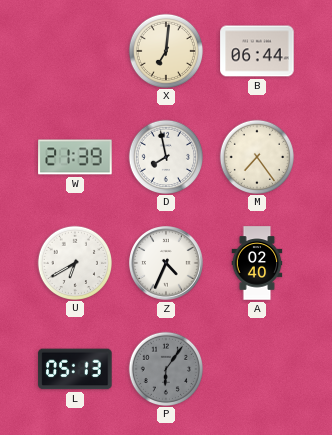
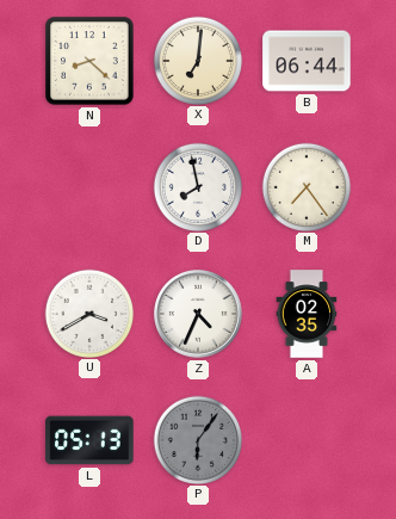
N: none -> 8:22
W: 21:39 -> none
U: 6:40 -> 3:40
A: 02:40 -> 02:35
